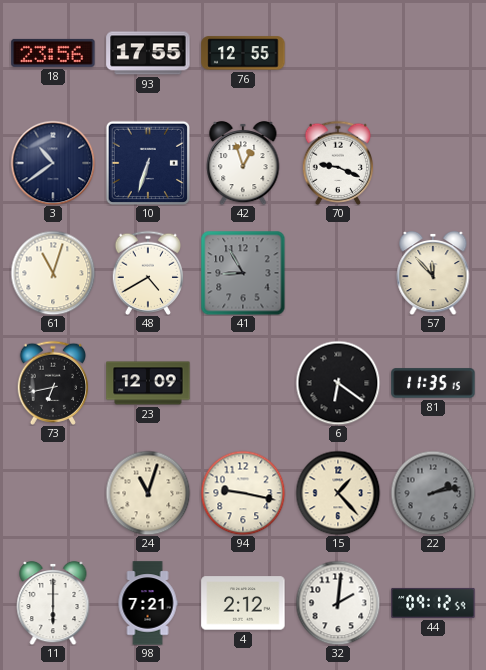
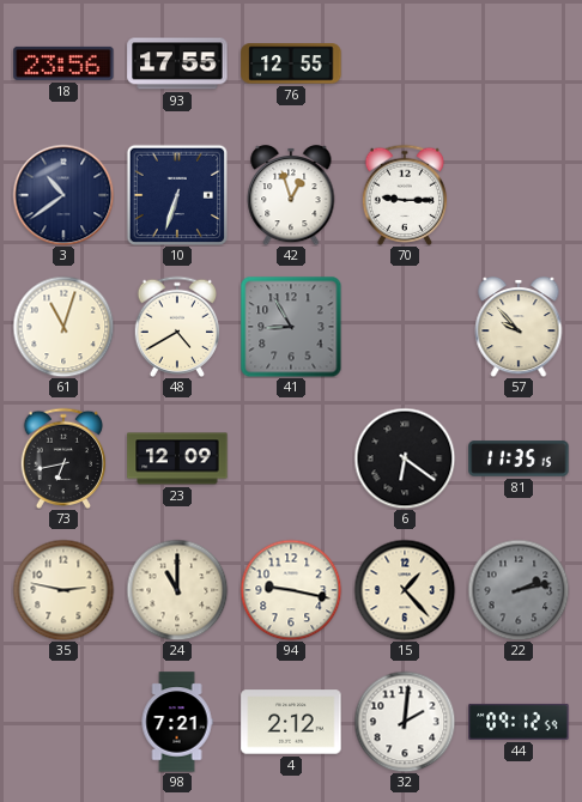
70: 9:19 -> 9:15
57: 11:53 -> 9:53
35: none -> 2:47
24: 11:03 -> 11:00
11: 6:00 -> none
